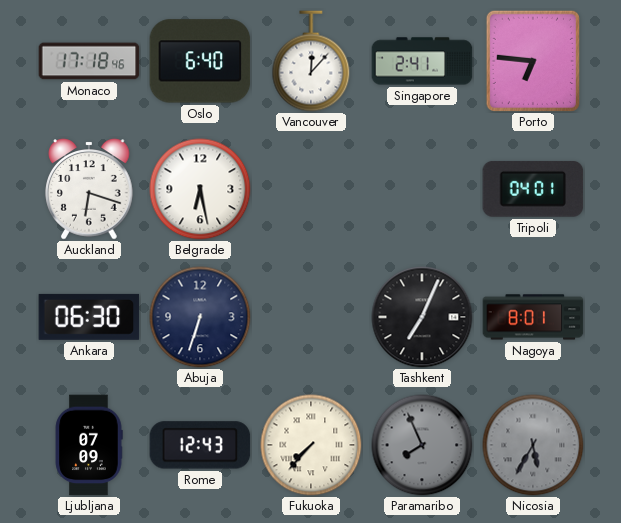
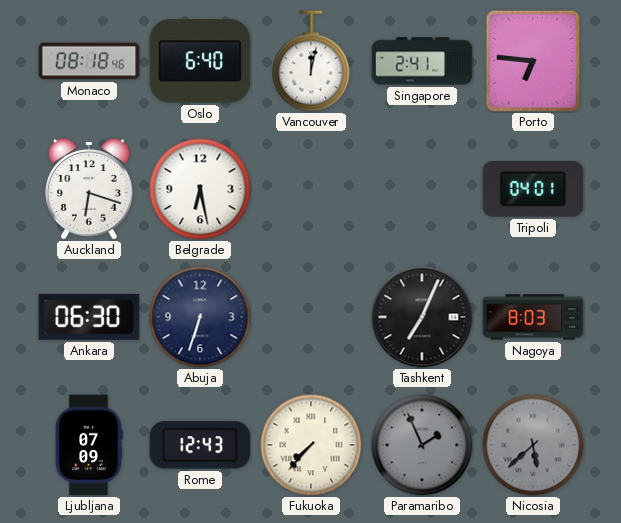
Monaco: 17:18 -> 08:18
Vancouver: 12:07 -> 12:02
Nagoya: 8:01 -> 8:03
Paramaribo: 7:56 -> 1:56
Nicosia: 5:35 -> 5:38
